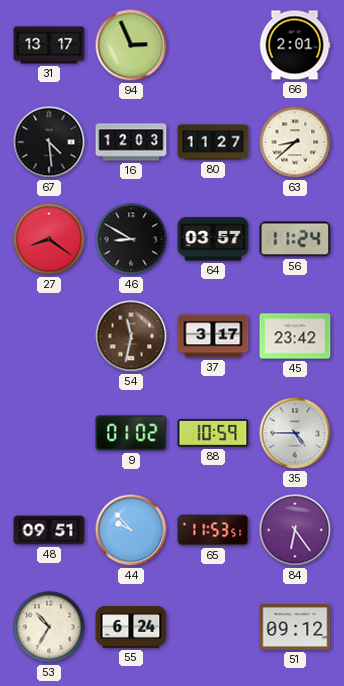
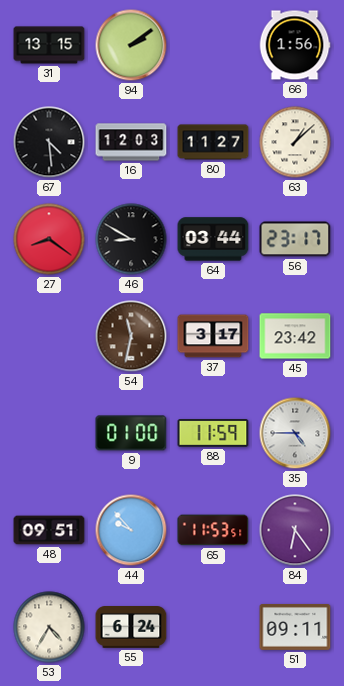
31: 13:17 -> 13:15
94: 2:56 -> 2:09
66: 2:01 -> 1:56
63: 8:38 -> 1:08
64: 03:57 -> 03:44
56: 11:24 -> 23:17
9: 01:02 -> 01:00
88: 10:59 -> 11:59
53: 10:35 -> 4:35
51: 09:12 -> 09:11
